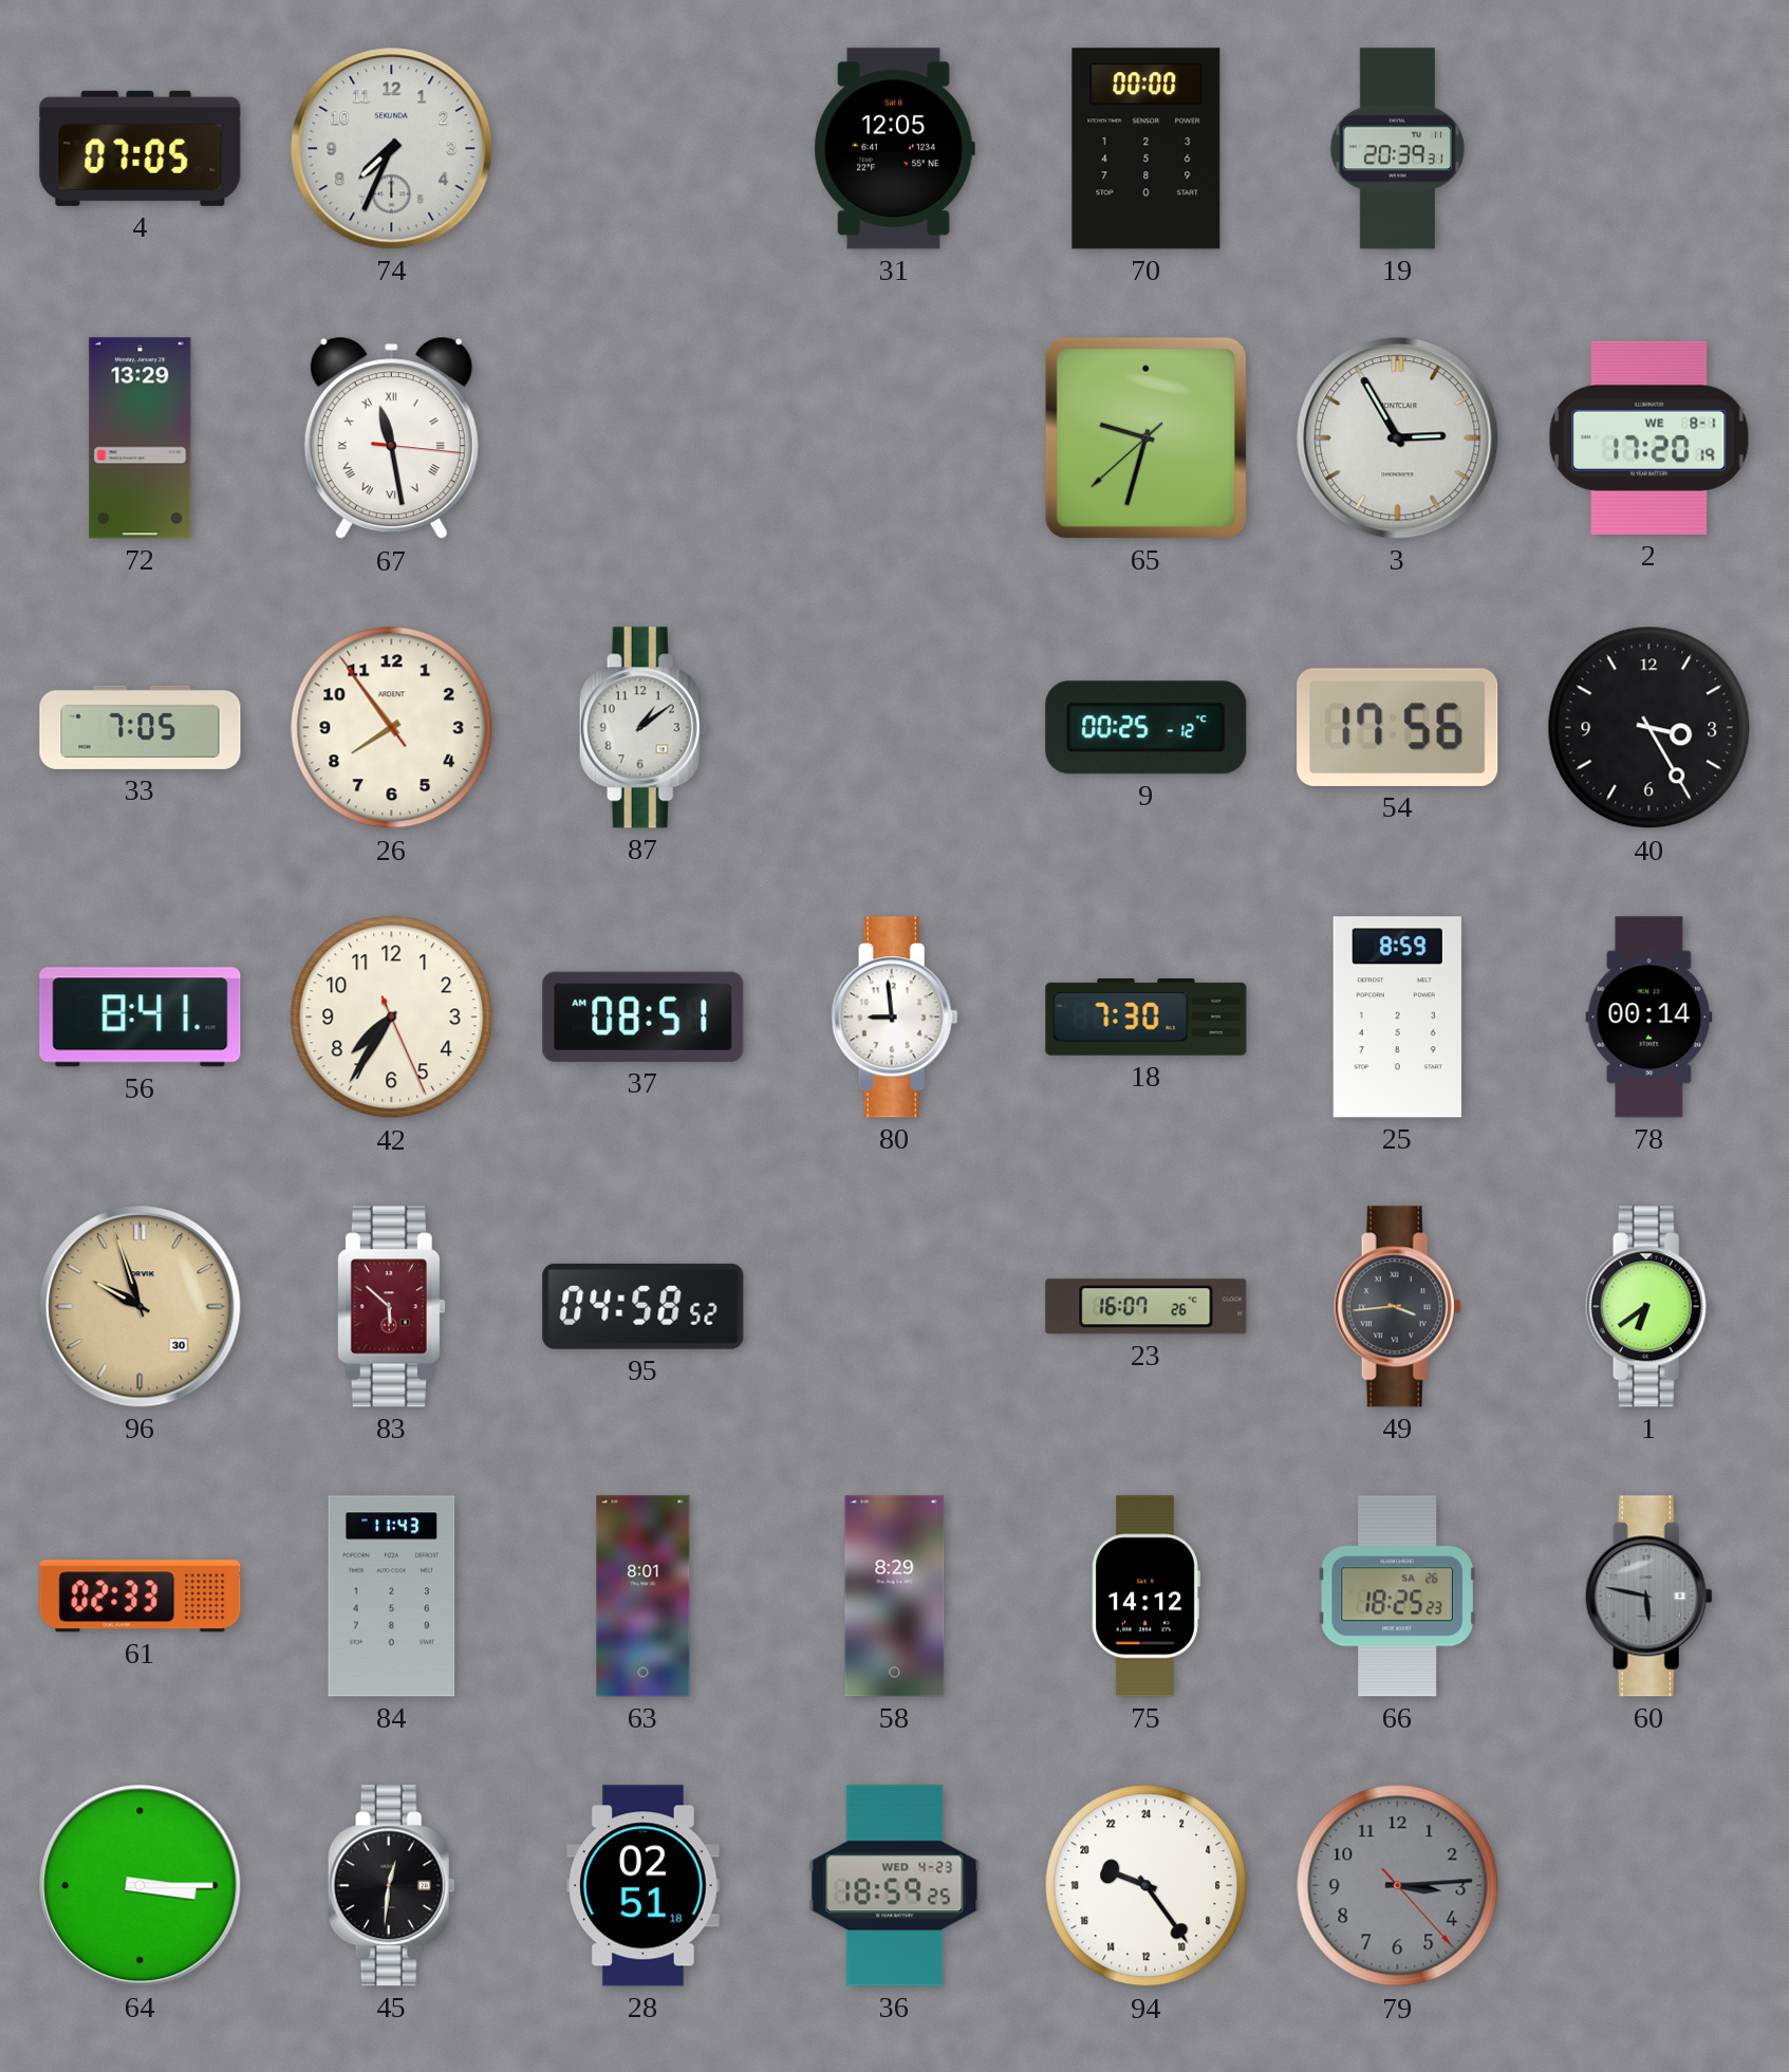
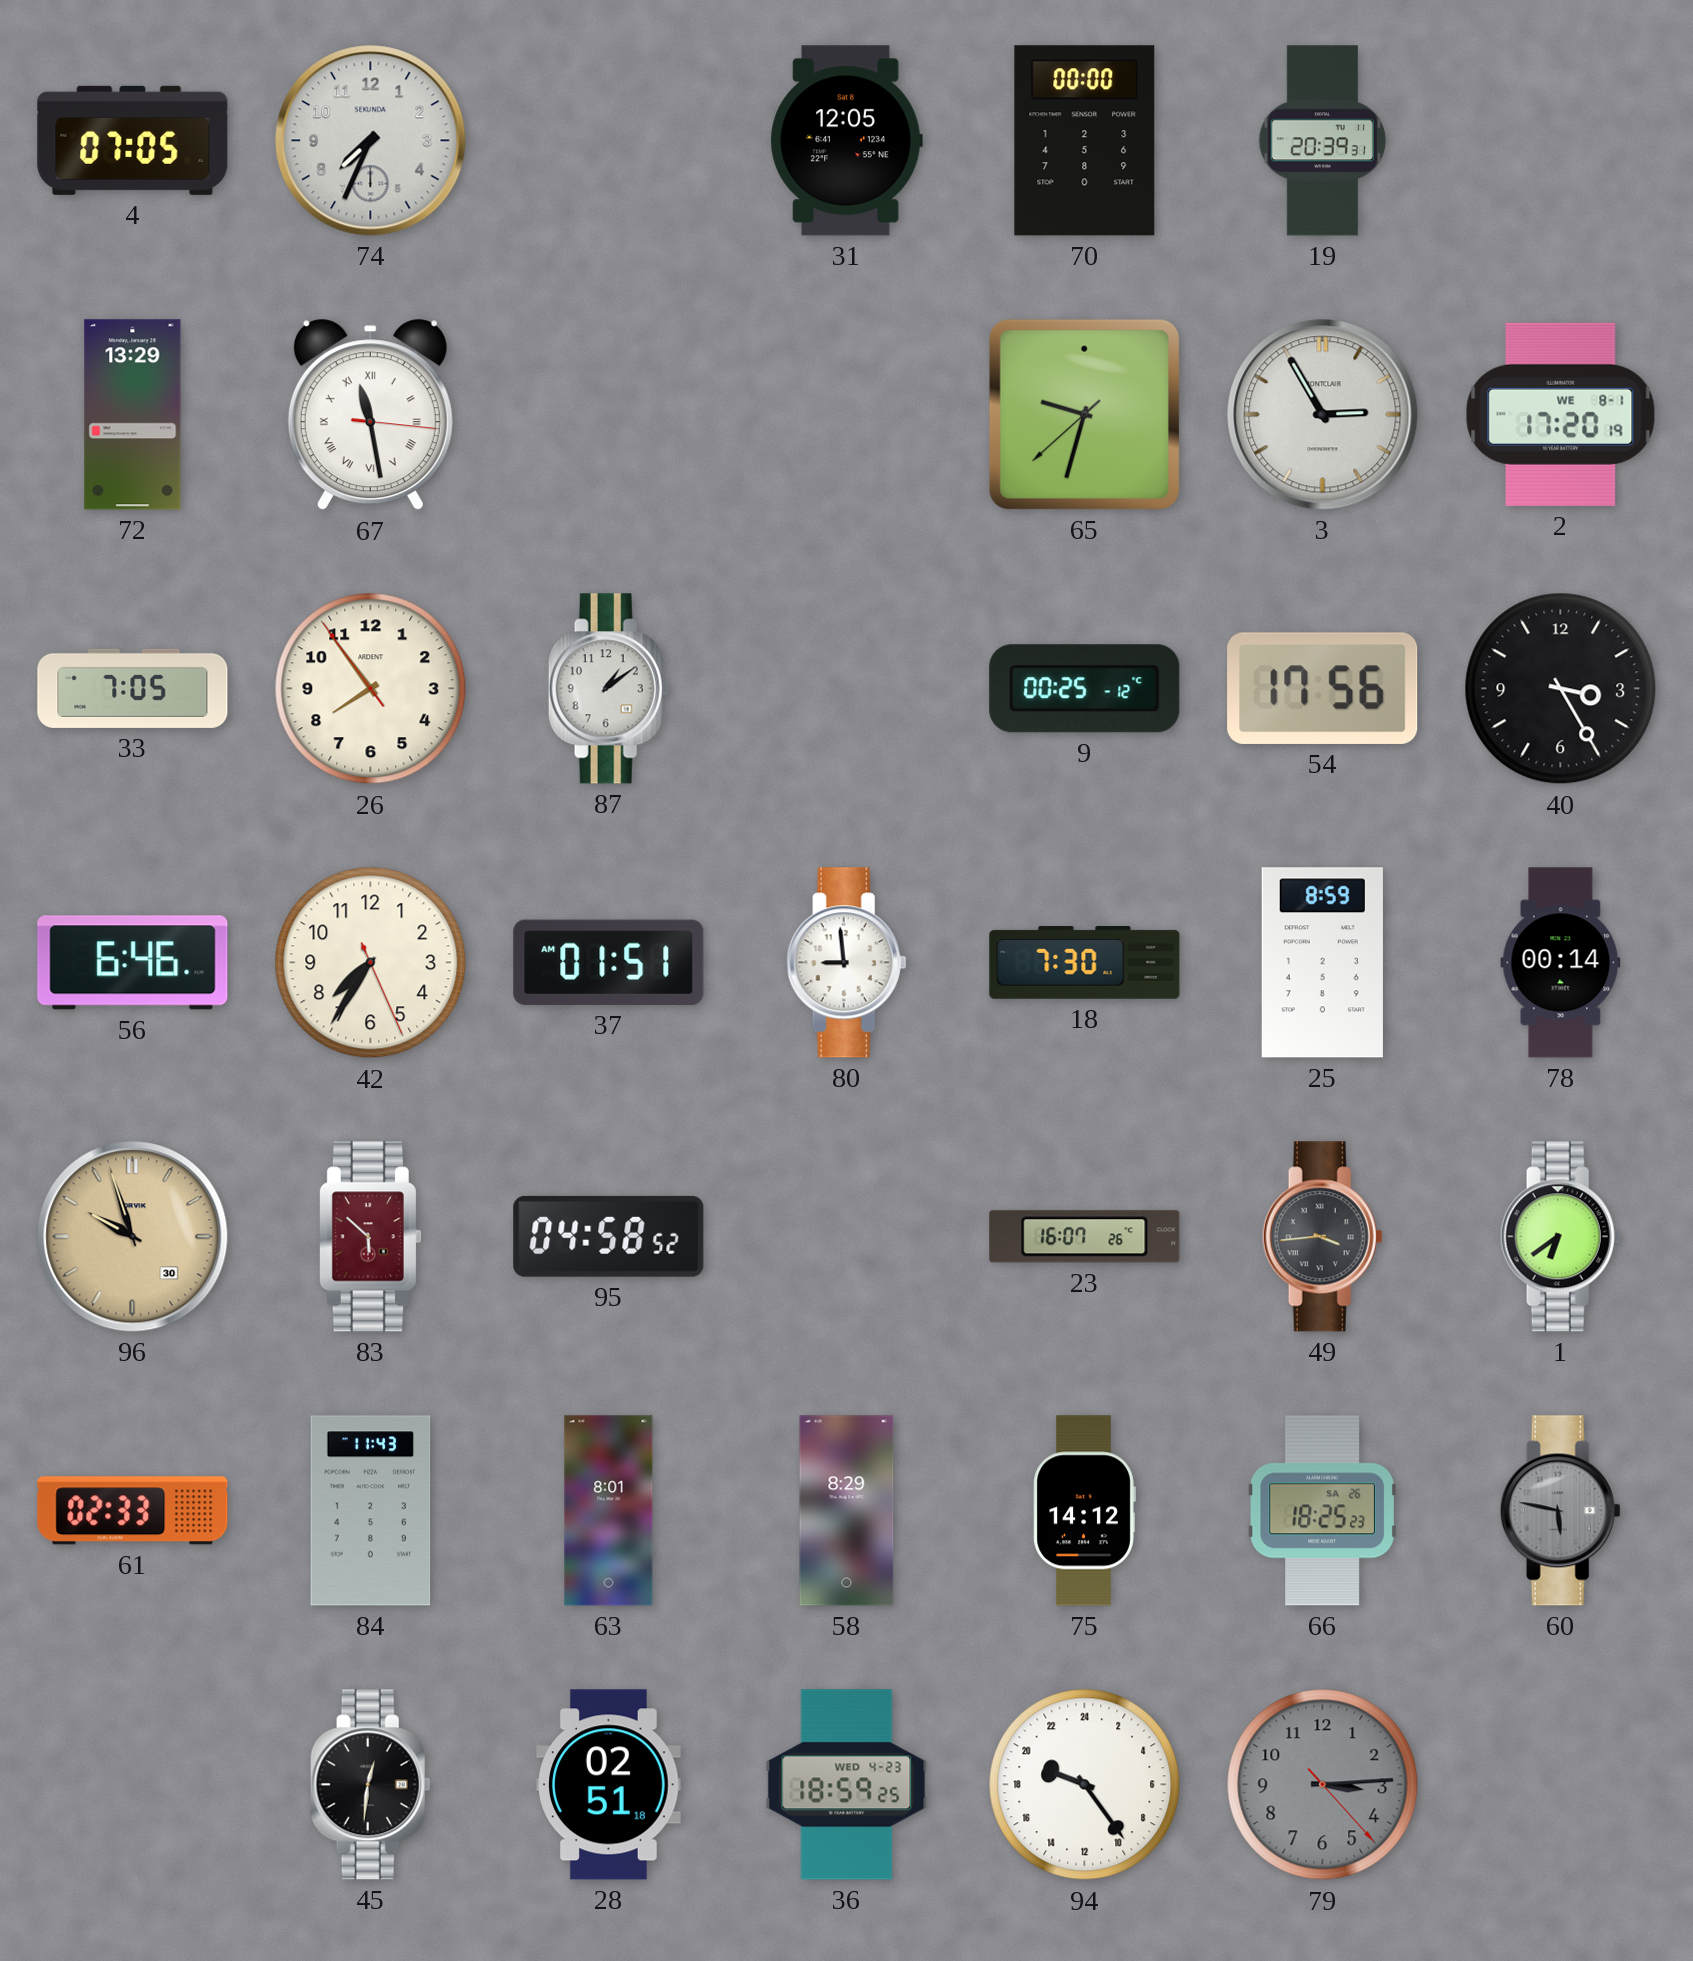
56: 8:41 -> 6:46
37: 08:51 -> 01:51
64: 3:15 -> none
